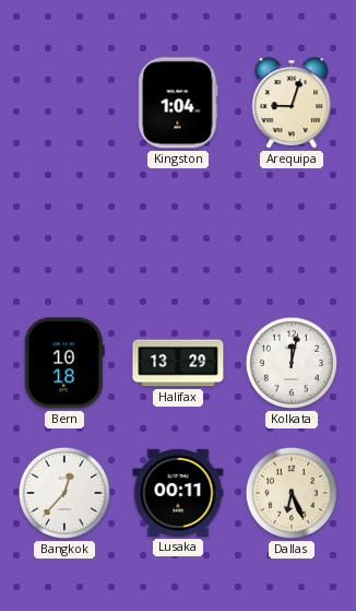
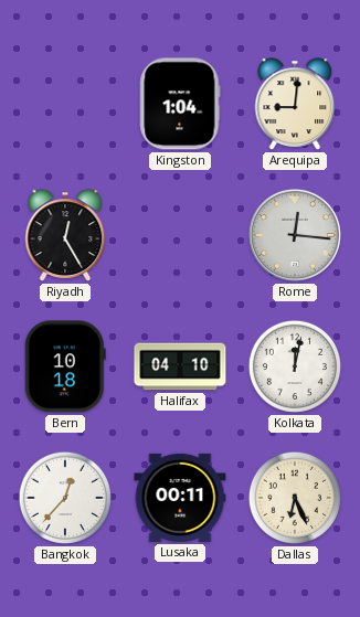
Arequipa: 9:03 -> 9:01
Riyadh: none -> 12:25
Rome: none -> 12:16
Halifax: 13:29 -> 04:10
